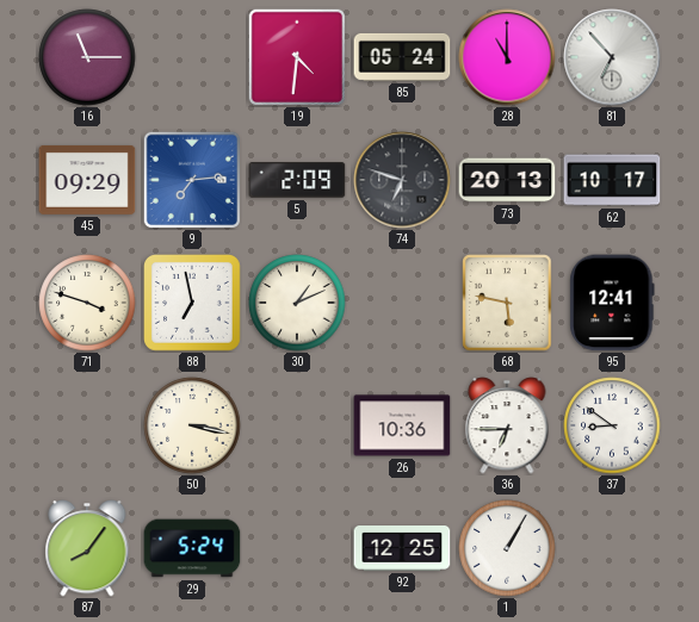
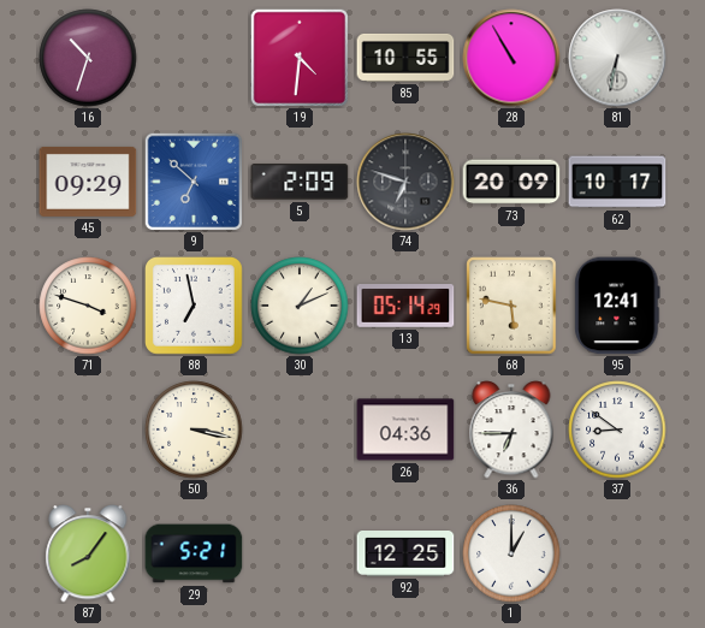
16: 11:15 -> 10:33
85: 05:24 -> 10:55
28: 11:00 -> 10:55
81: 6:53 -> 6:32
9: 7:14 -> 6:52
73: 20:13 -> 20:09
13: none -> 05:14
26: 10:36 -> 04:36
29: 5:24 -> 5:21
1: 1:05 -> 1:00
